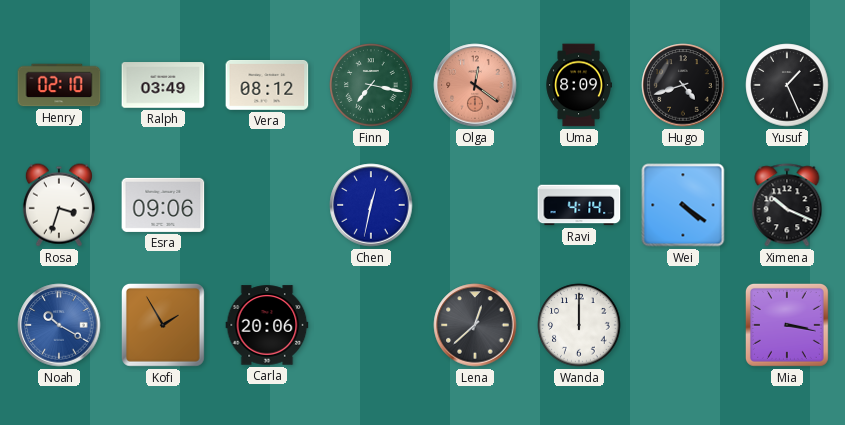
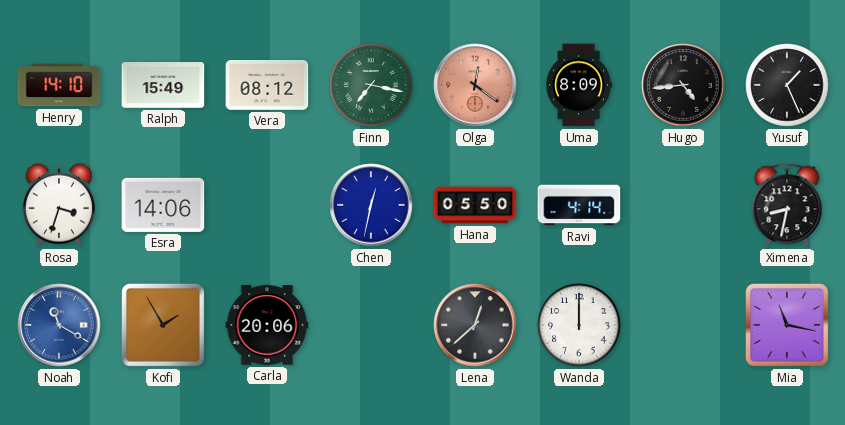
Henry: 02:10 -> 14:10
Ralph: 03:49 -> 15:49
Hugo: 4:42 -> 4:44
Esra: 09:06 -> 14:06
Hana: none -> 05:50
Wei: 4:21 -> none
Ximena: 10:19 -> 8:32
Noah: 10:20 -> 11:20
Mia: 3:17 -> 11:17
